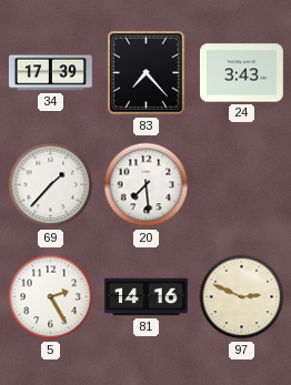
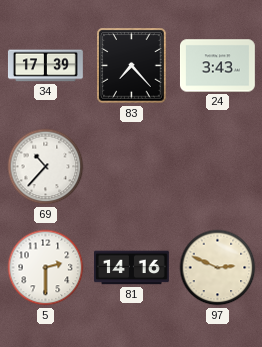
69: 1:37 -> 10:37
20: 7:29 -> none
5: 2:25 -> 2:30
